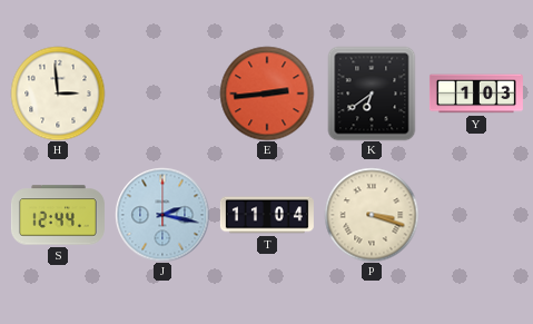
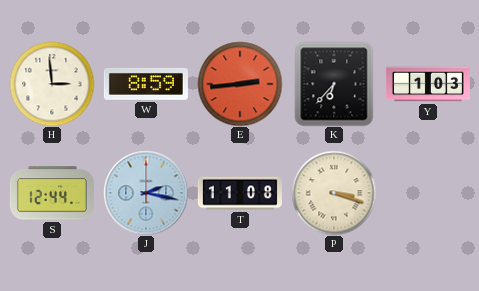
W: none -> 8:59
K: 6:39 -> 6:37
T: 11:04 -> 11:08
